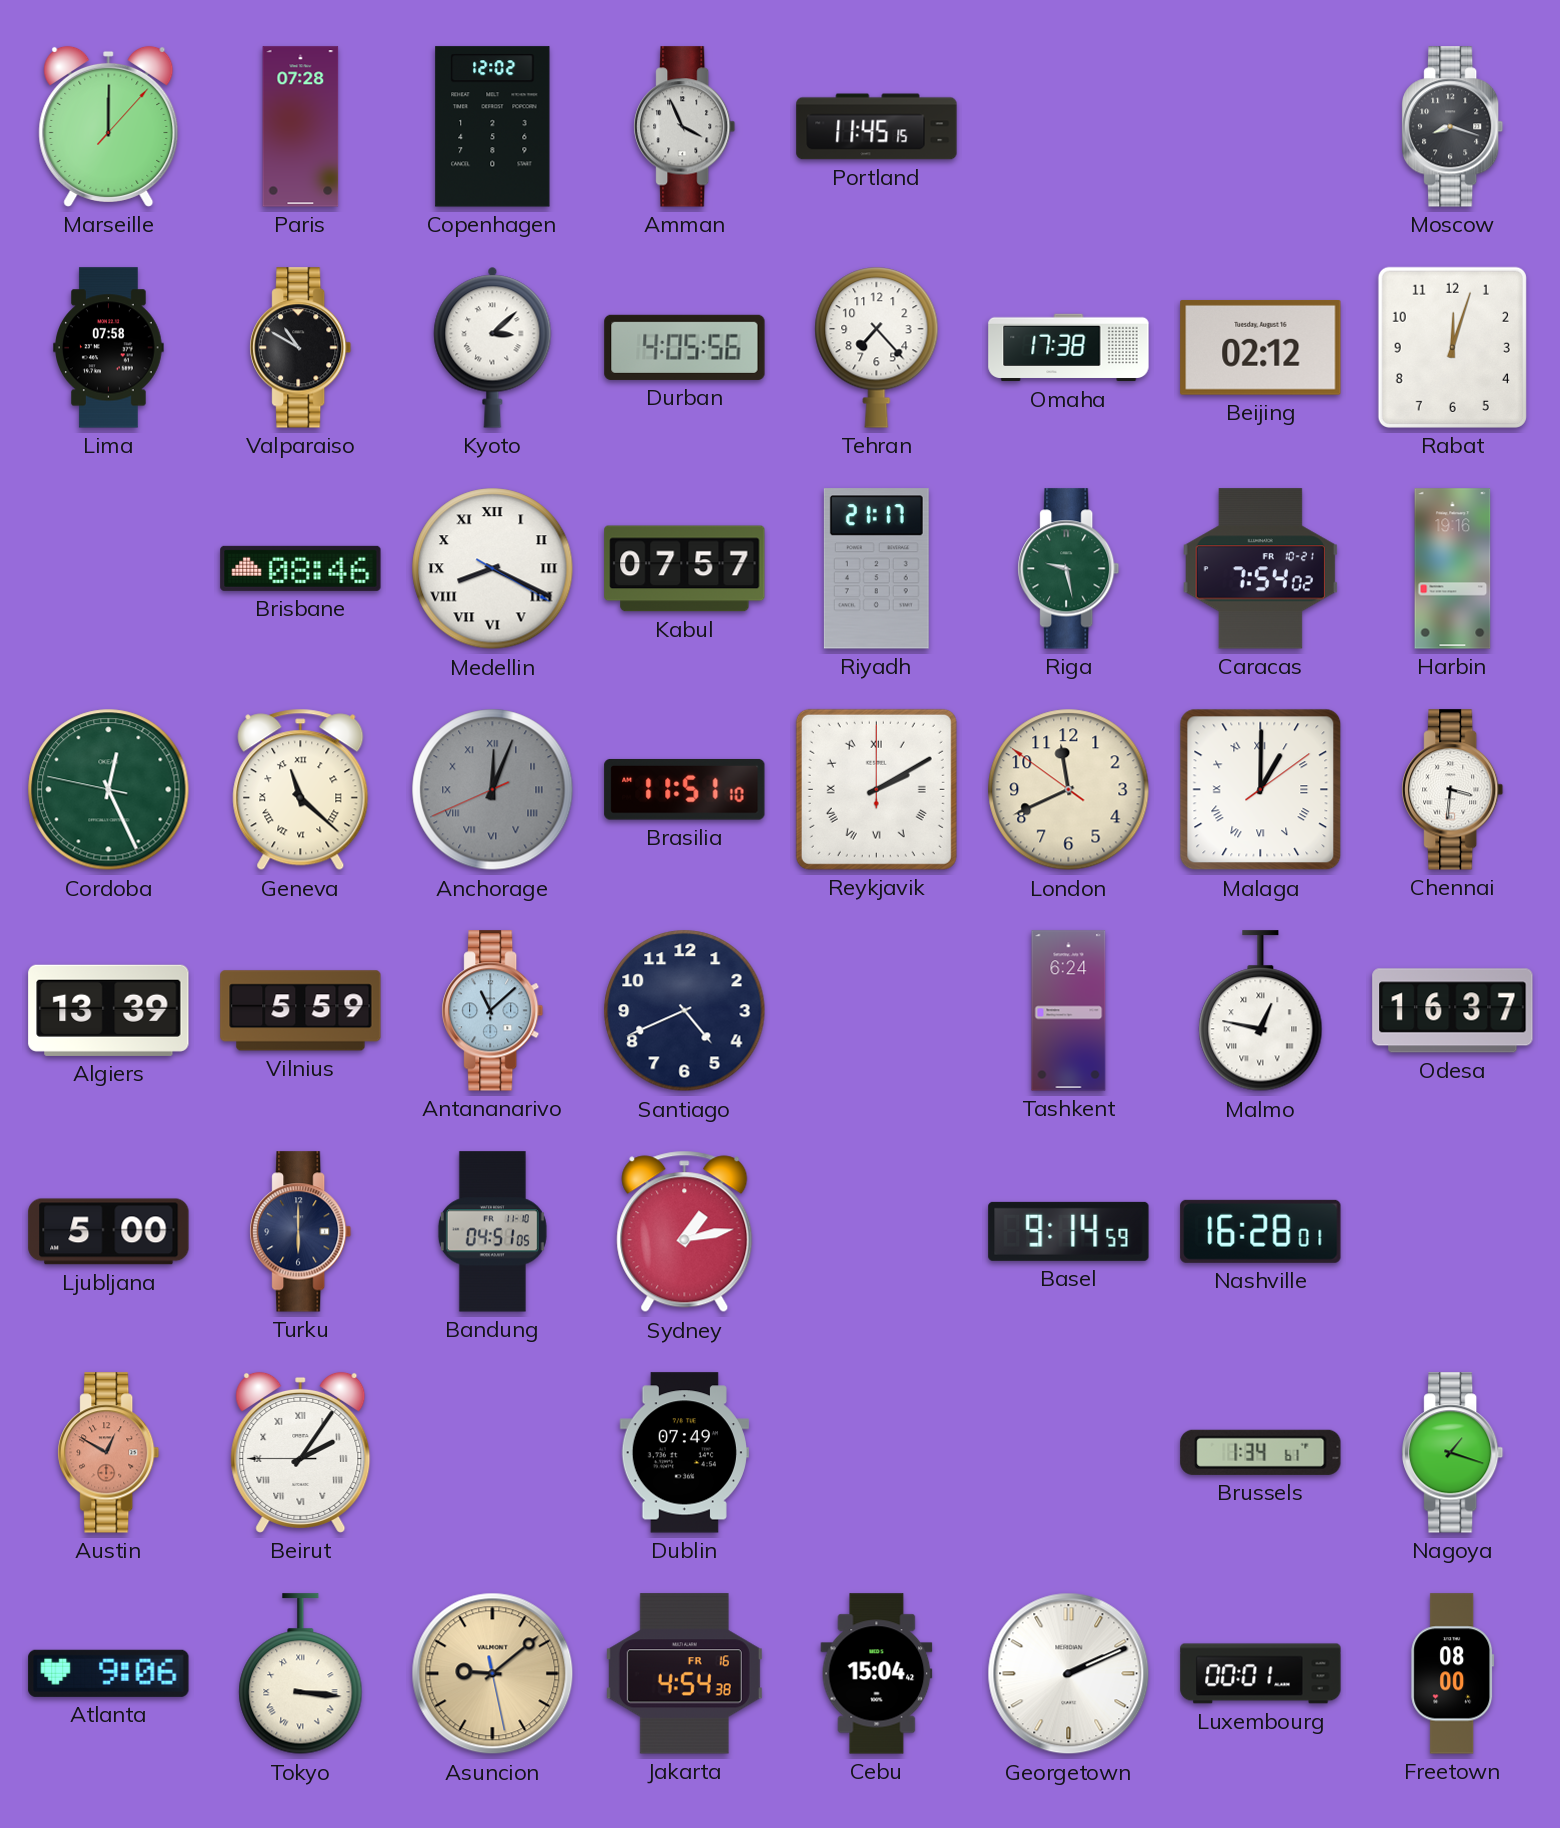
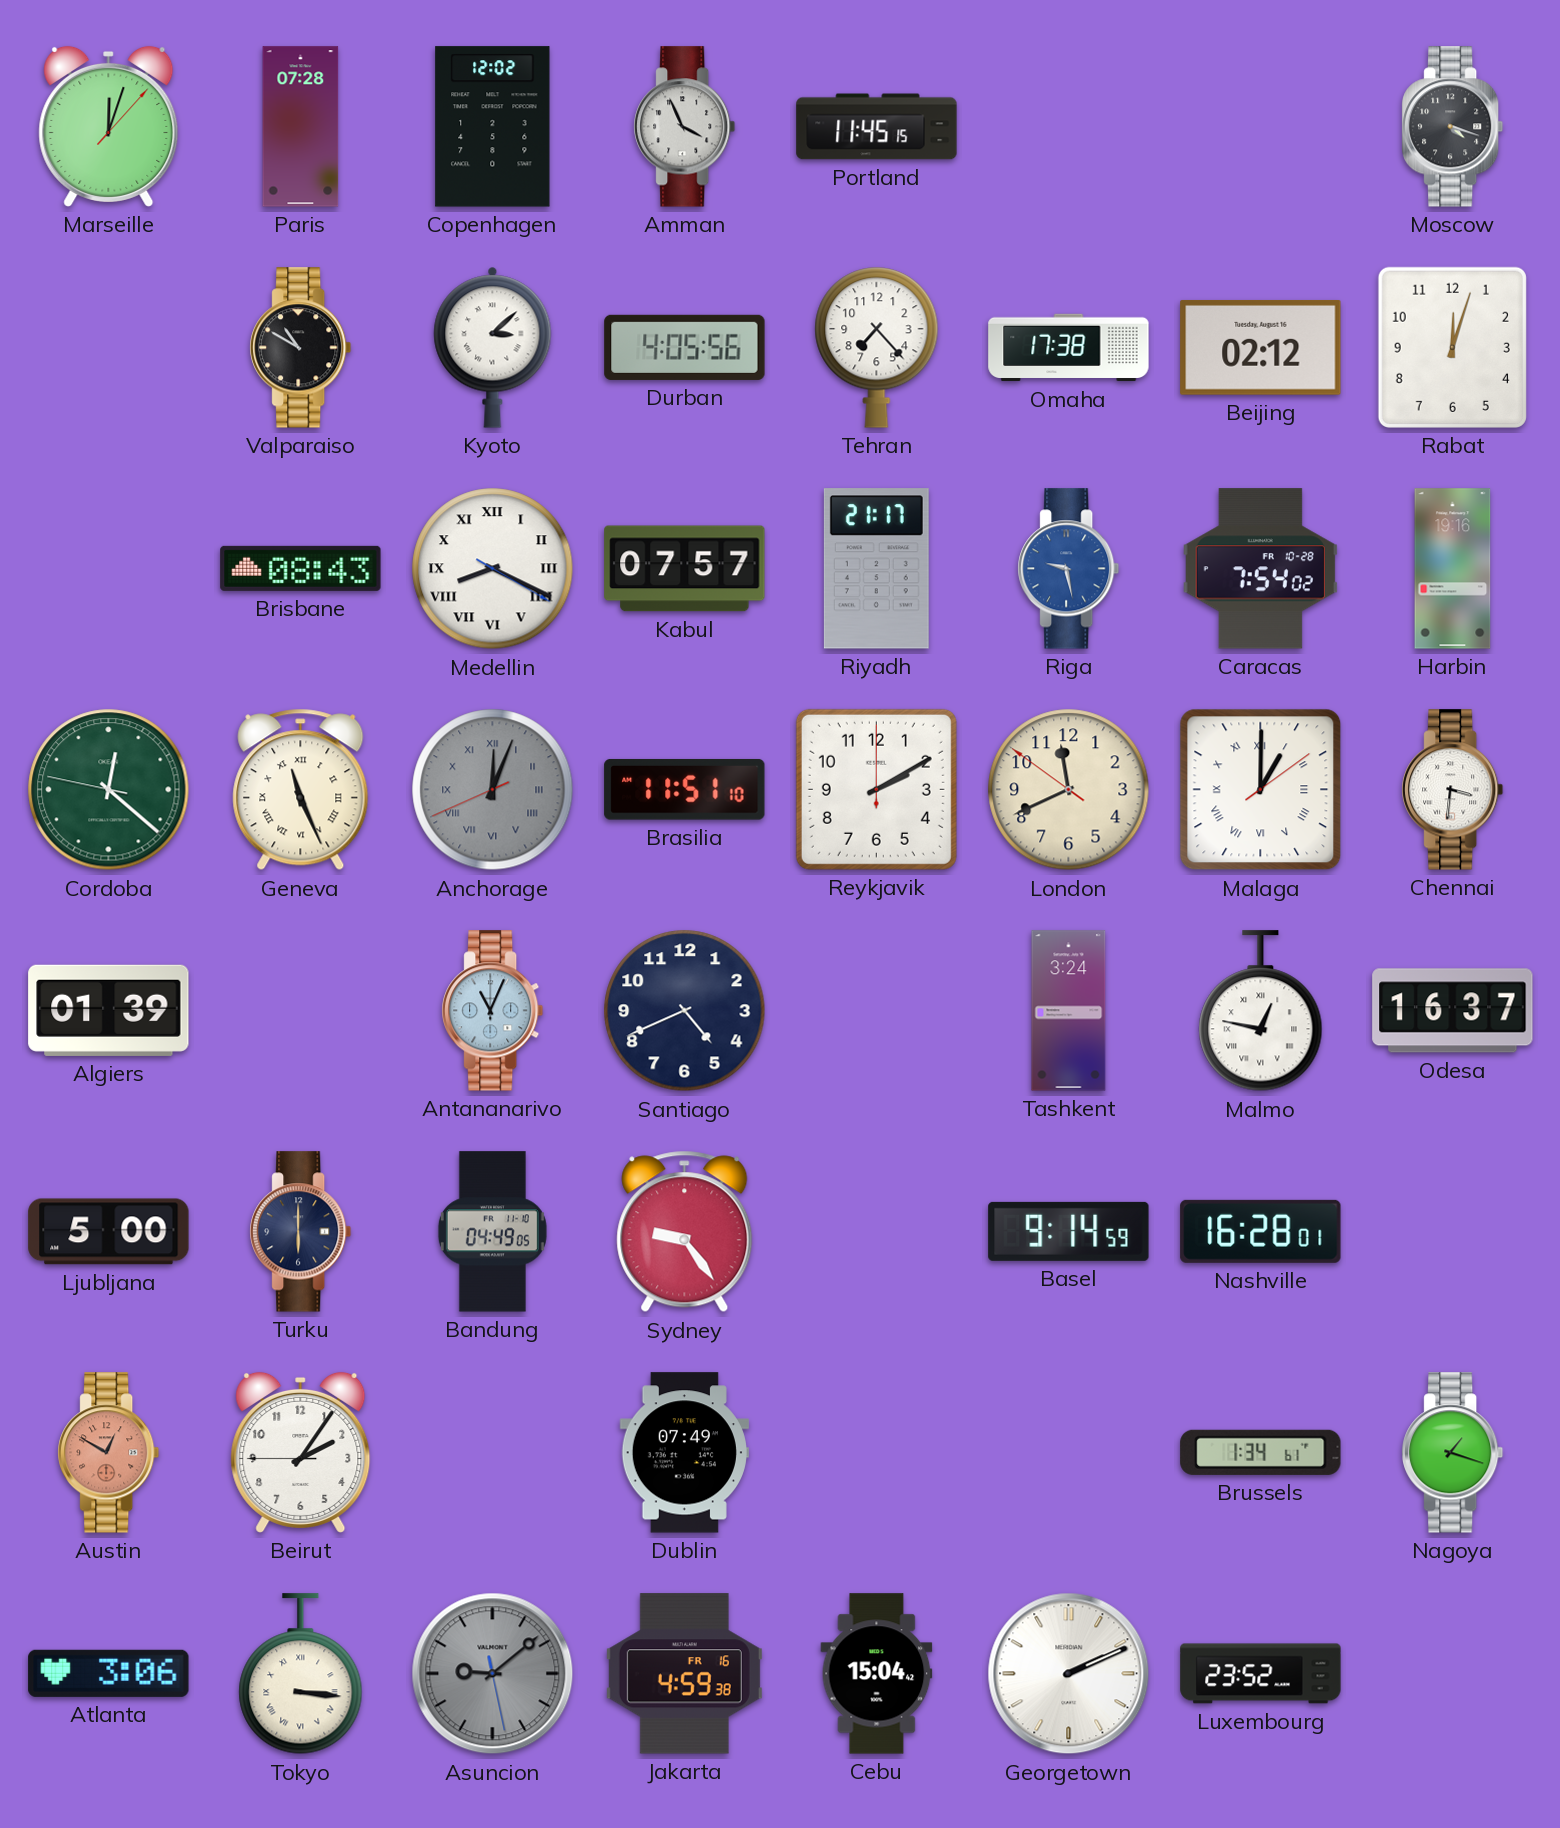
Marseille: 12:00 -> 12:03
Moscow: 8:18 -> 4:18
Lima: 07:58 -> none
Brisbane: 08:46 -> 08:43
Riga dial: green -> blue
Caracas date: FR 10-21 -> FR 10-28
Cordoba: 12:25 -> 12:21
Geneva: 11:22 -> 11:26
Reykjavik numerals: Roman -> Arabic
Algiers: 13:39 -> 01:39
Vilnius: 5:59 -> none
Antananarivo: 11:08 -> 11:04
Tashkent: 6:24 -> 3:24
Bandung: 04:51 -> 04:49
Sydney: 1:13 -> 9:24
Beirut numerals: Roman -> Arabic
Atlanta: 9:06 -> 3:06
Asuncion dial: champagne -> grey
Jakarta: 4:54 -> 4:59
Luxembourg: 00:01 -> 23:52
Freetown: 08:00 -> none
